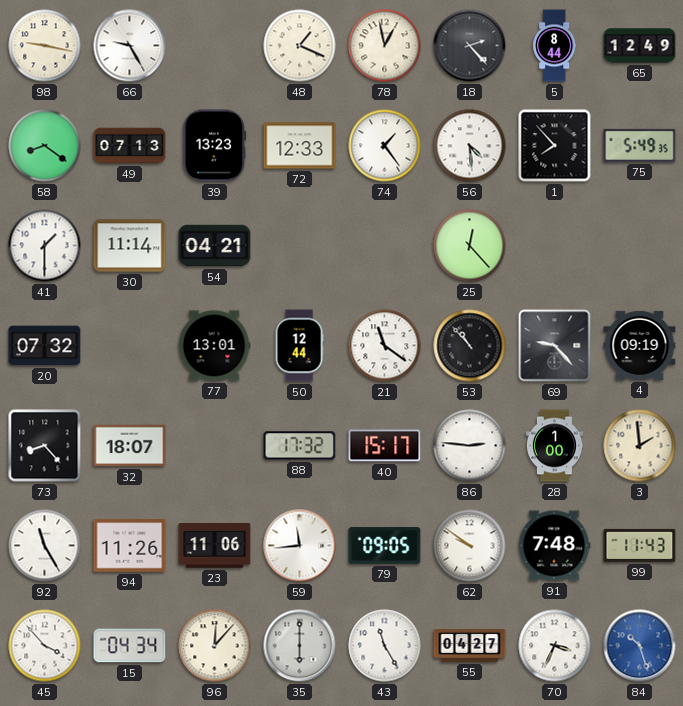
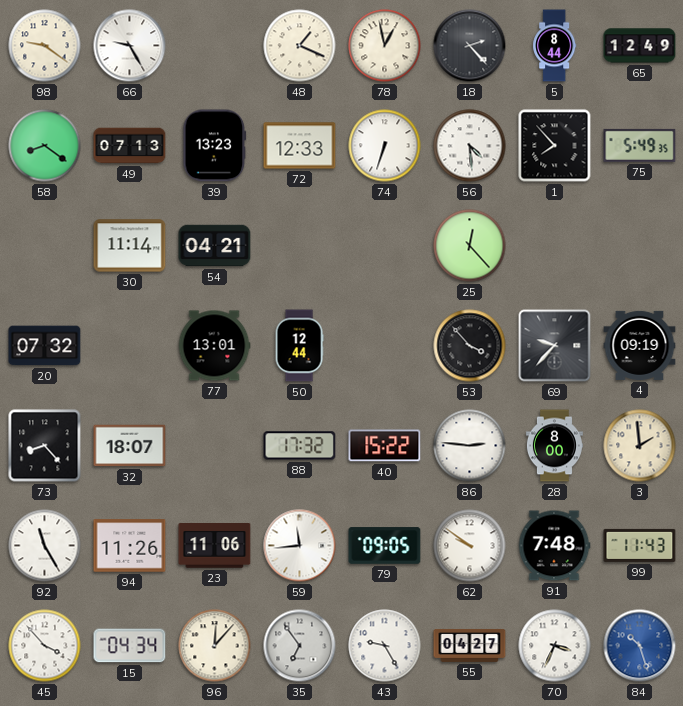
98: 9:17 -> 9:21
74: 1:24 -> 6:33
41: 1:30 -> none
21: 11:21 -> none
53: 10:53 -> 3:53
69: 9:23 -> 9:37
40: 15:17 -> 15:22
28: 1:00 -> 8:00
35: 6:00 -> 6:54
43: 11:25 -> 9:25
